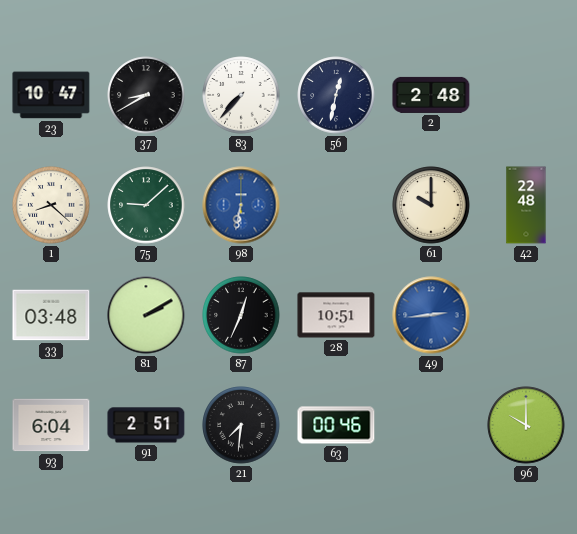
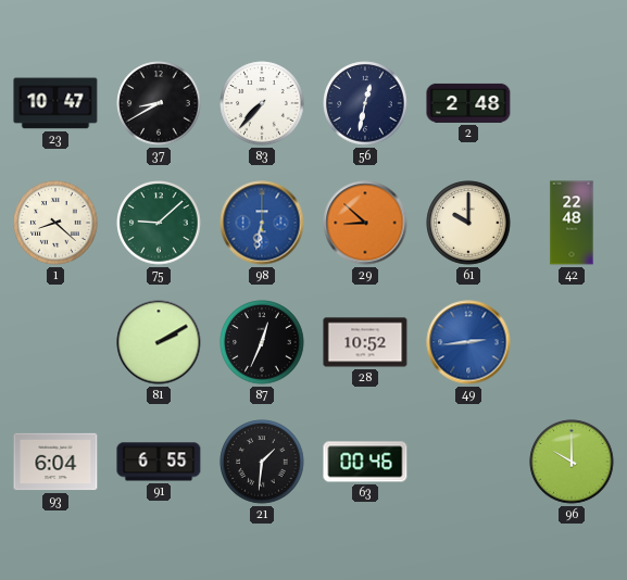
29: none -> 8:52
33: 03:48 -> none
28: 10:51 -> 10:52
91: 2:51 -> 6:55
21: 7:31 -> 1:31
